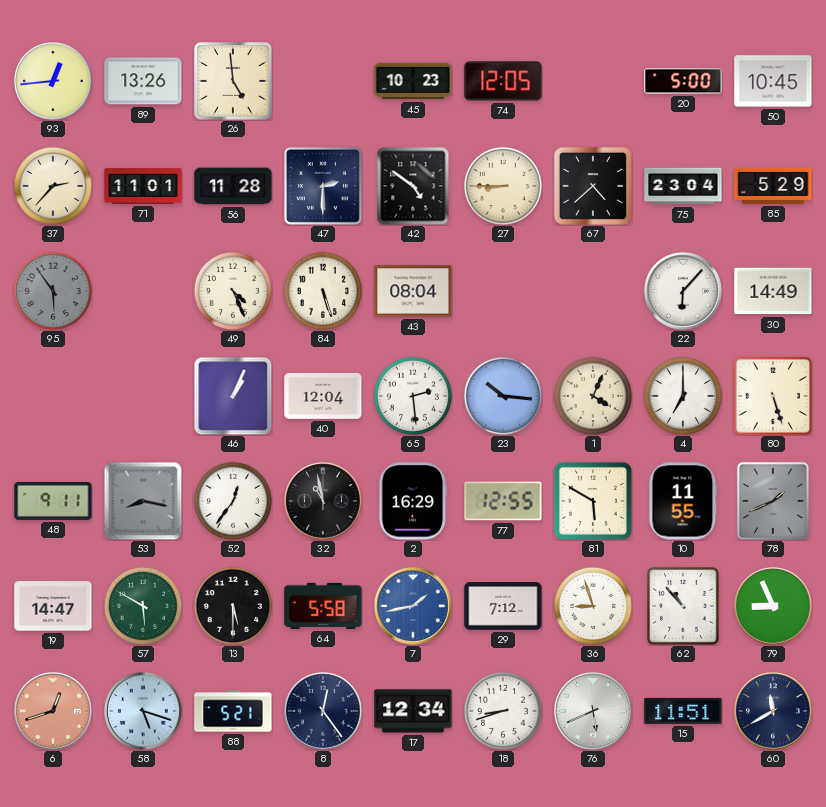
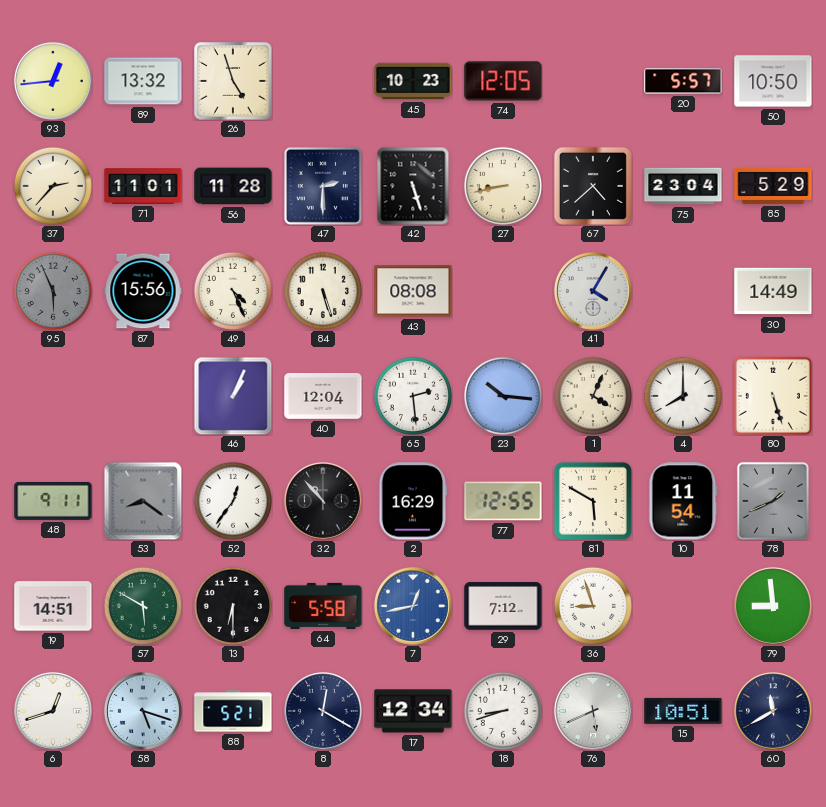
89: 13:26 -> 13:32
26: 4:59 -> 4:57
20: 5:00 -> 5:57
50: 10:45 -> 10:50
42: 4:51 -> 5:27
27: 8:45 -> 8:43
95: 5:54 -> 5:56
87: none -> 15:56
43: 08:04 -> 08:08
41: none -> 4:05
22: 6:07 -> none
4: 7:00 -> 8:00
53: 8:17 -> 8:21
32: 10:58 -> 10:53
10: 11:55 -> 11:54
19: 14:47 -> 14:51
13: 5:30 -> 6:30
7: 1:43 -> 12:43
62: 10:53 -> none
79: 8:56 -> 8:59
6 dial: salmon -> white
8: 12:24 -> 12:20
15: 11:51 -> 10:51
